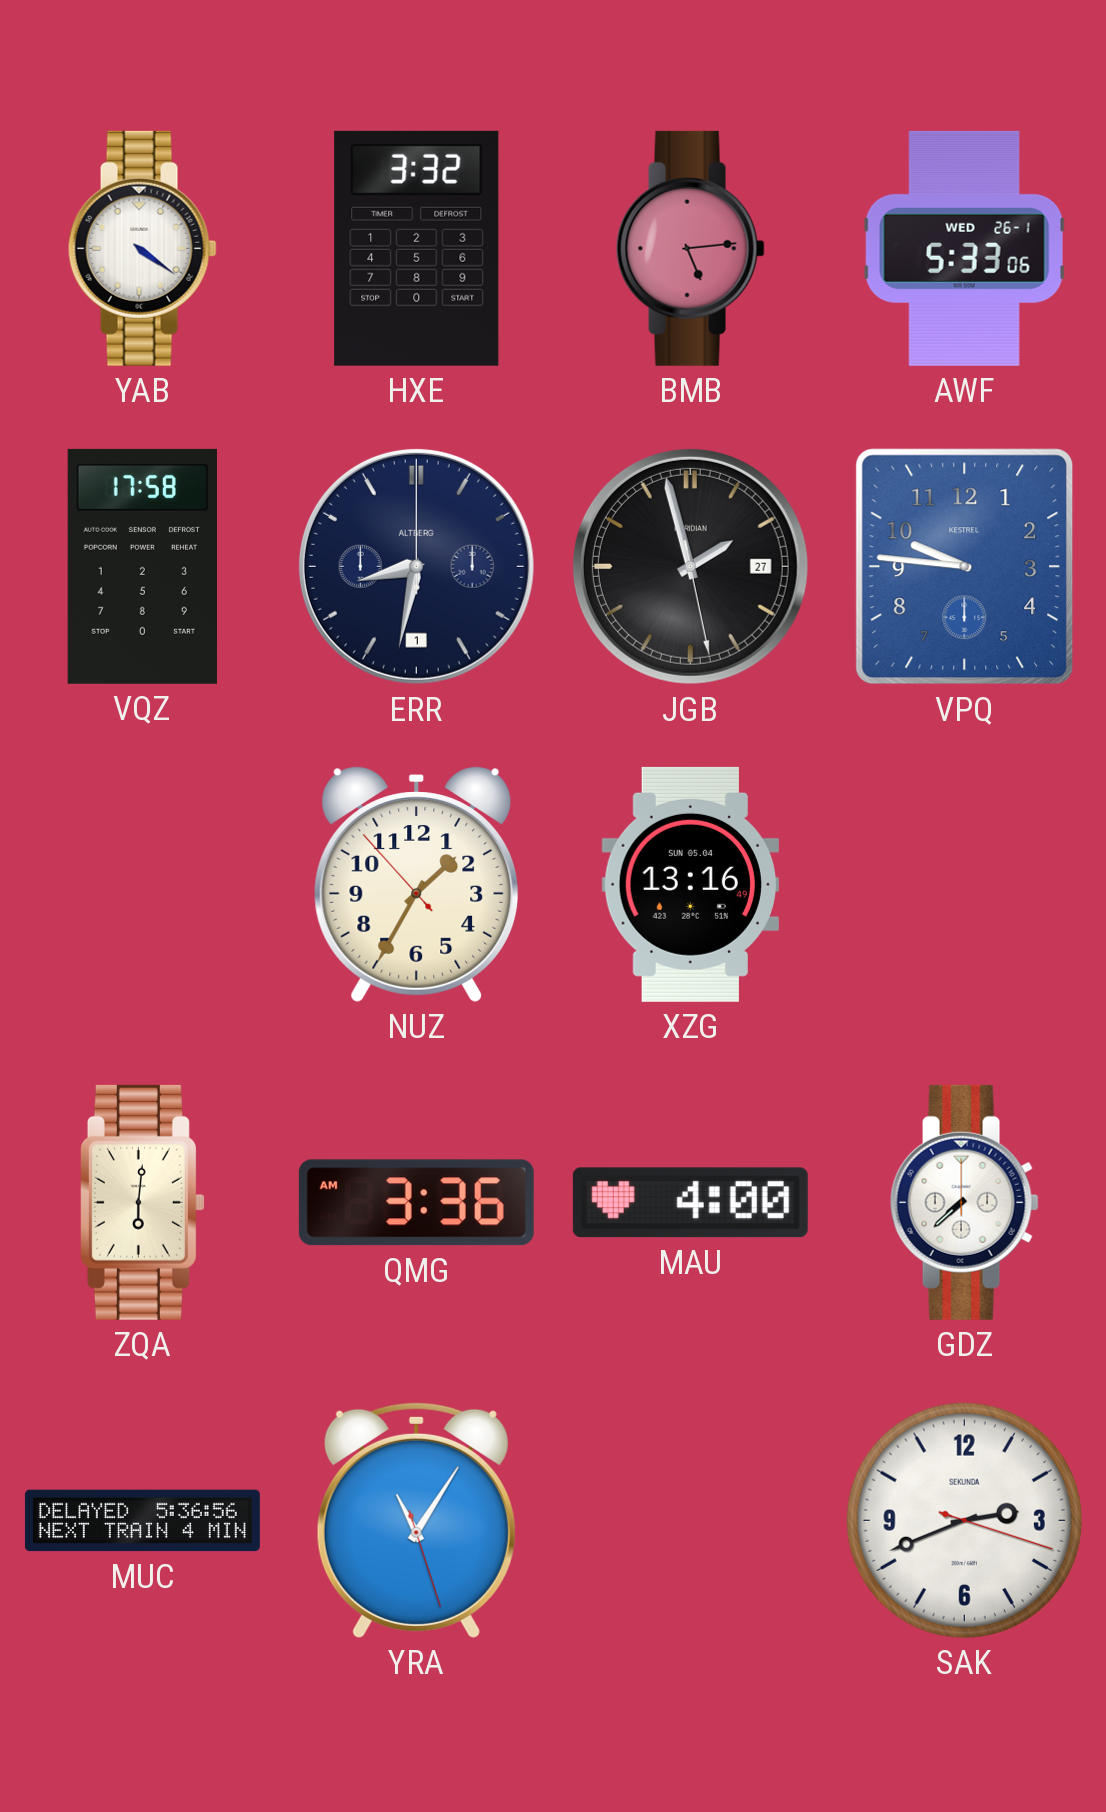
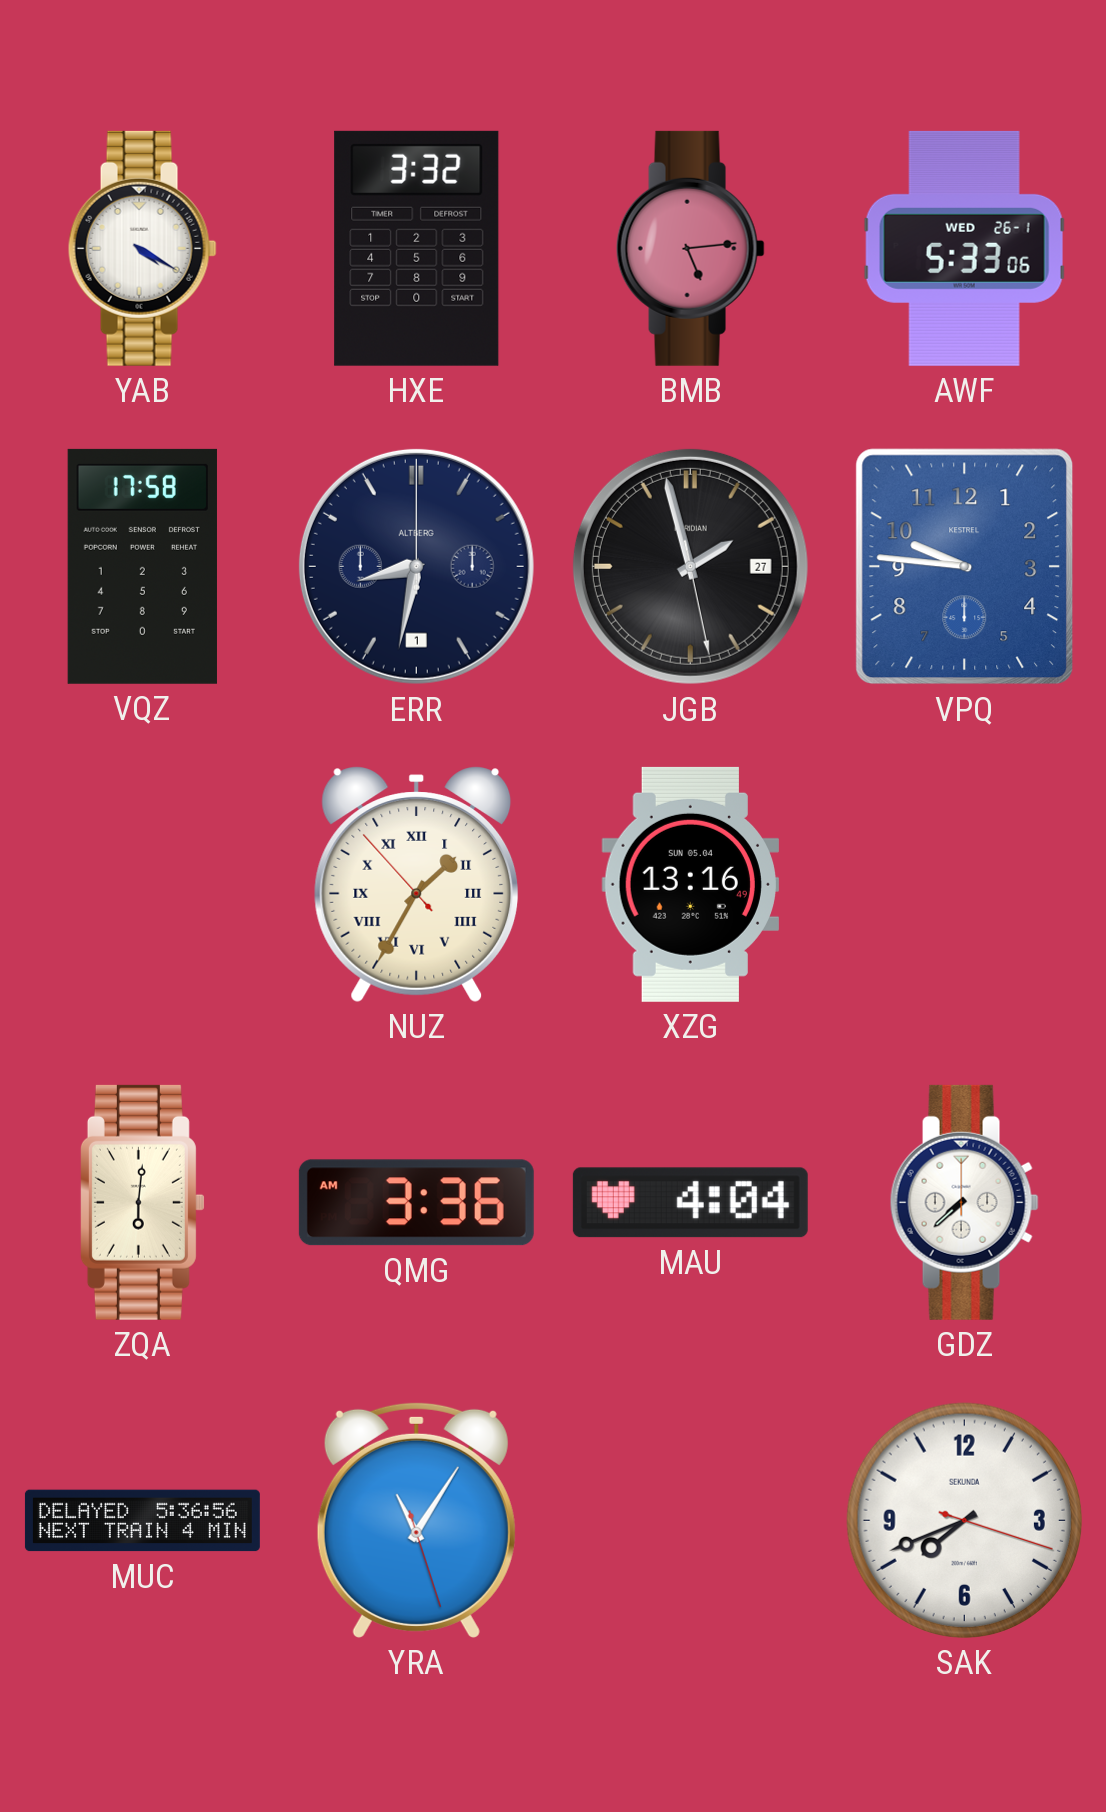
YAB: 4:21 -> 4:20
NUZ numerals: Arabic -> Roman
MAU: 4:00 -> 4:04
SAK: 2:41 -> 7:41
